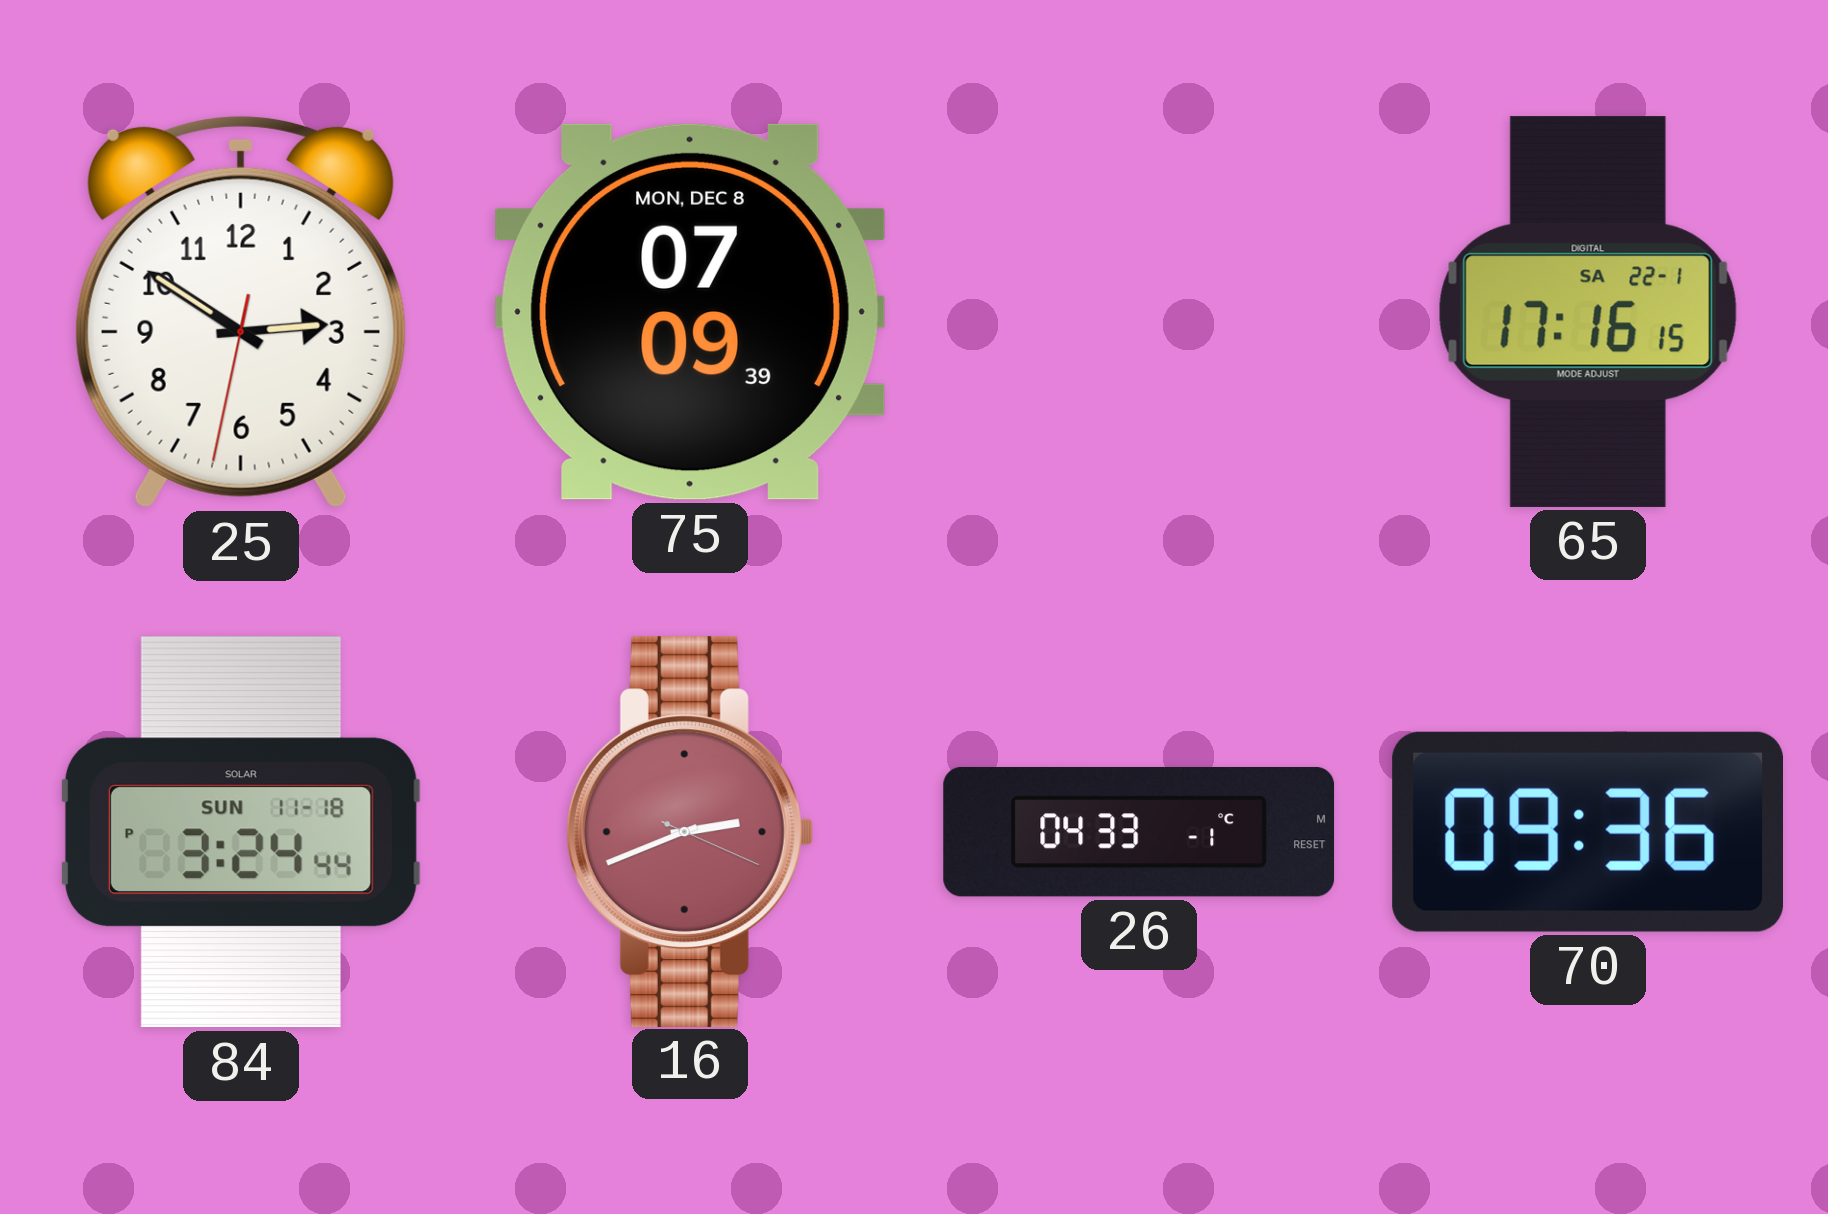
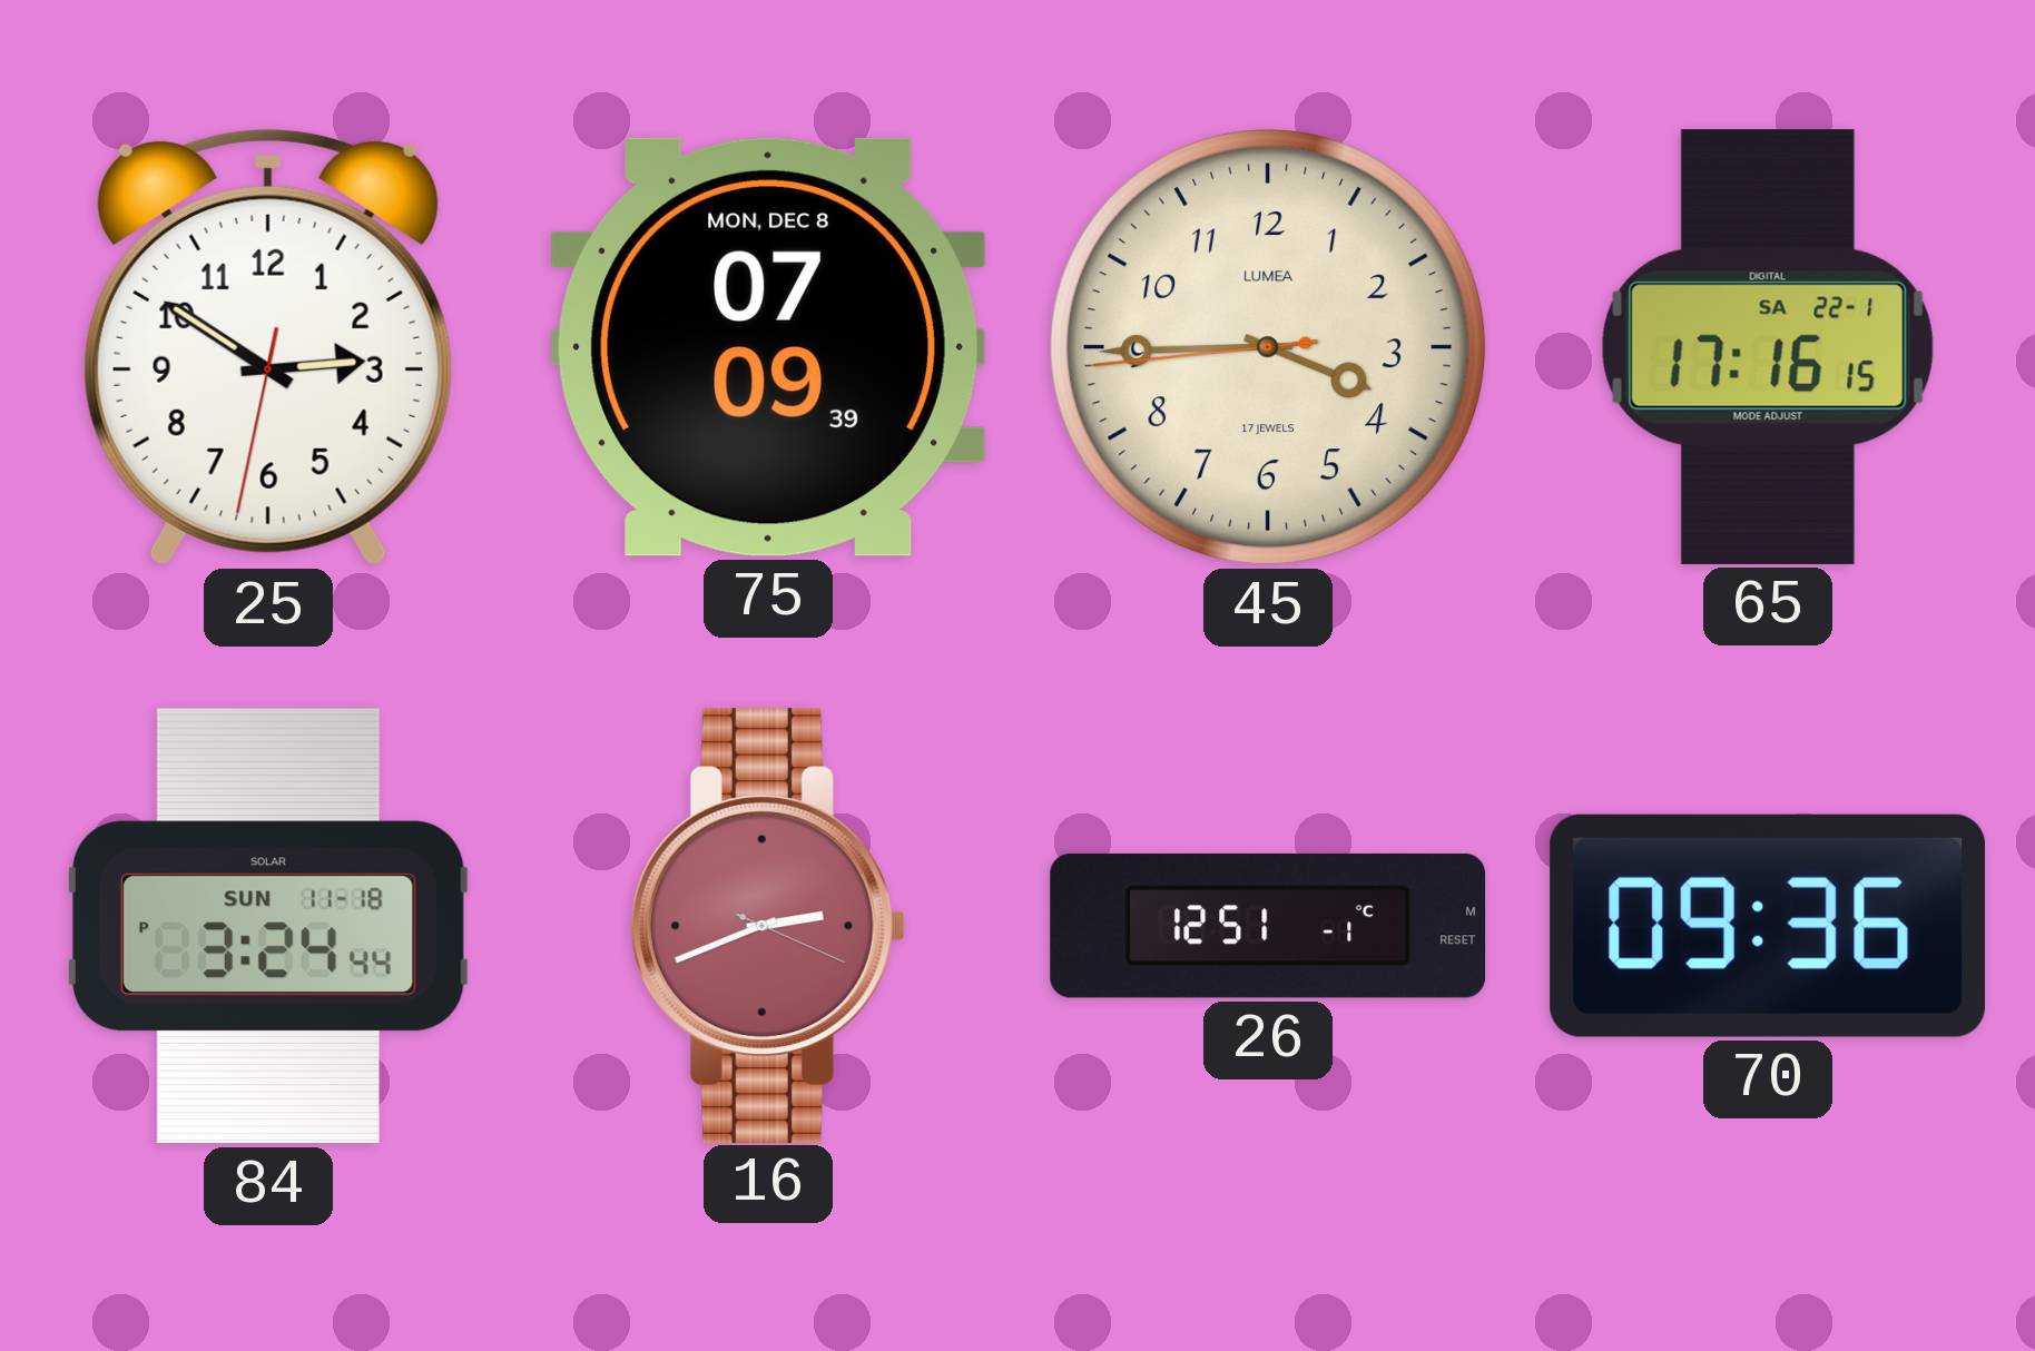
45: none -> 3:44
26: 04:33 -> 12:51
